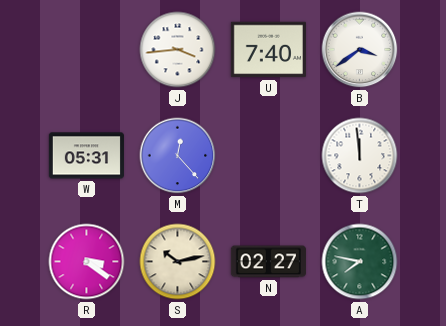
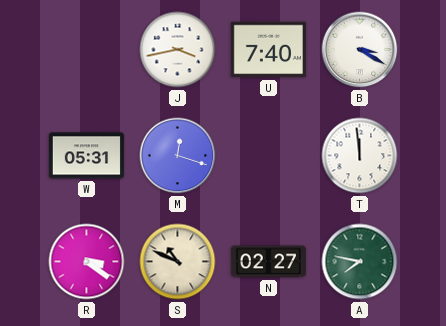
J: 3:44 -> 3:43
B: 3:39 -> 3:20
M: 12:23 -> 12:18
S: 10:13 -> 10:49
